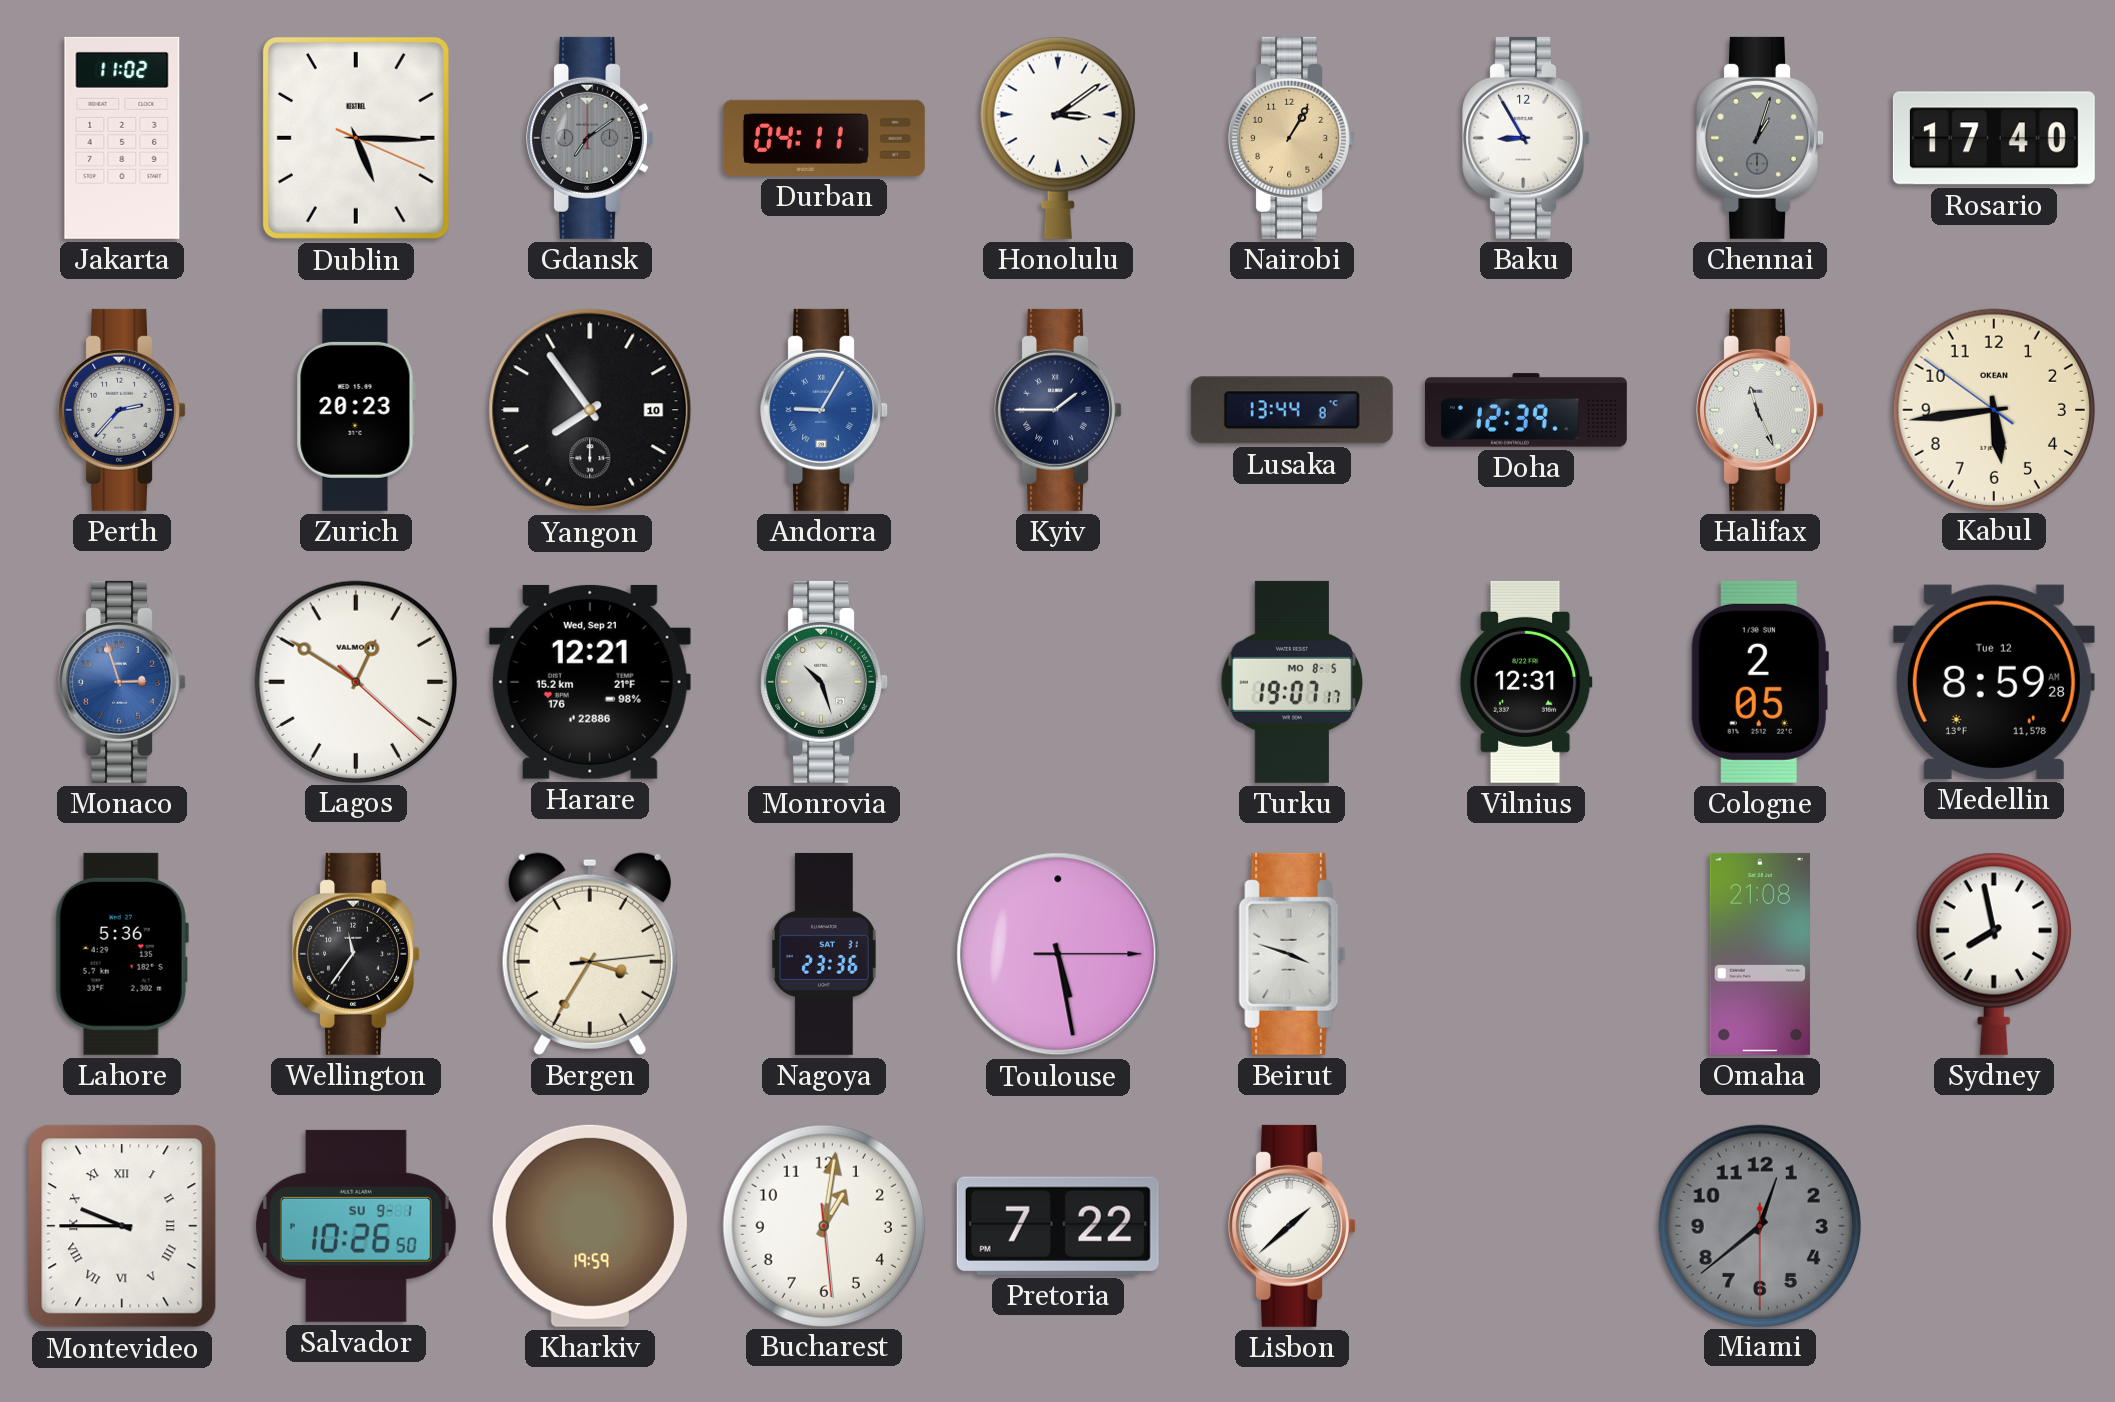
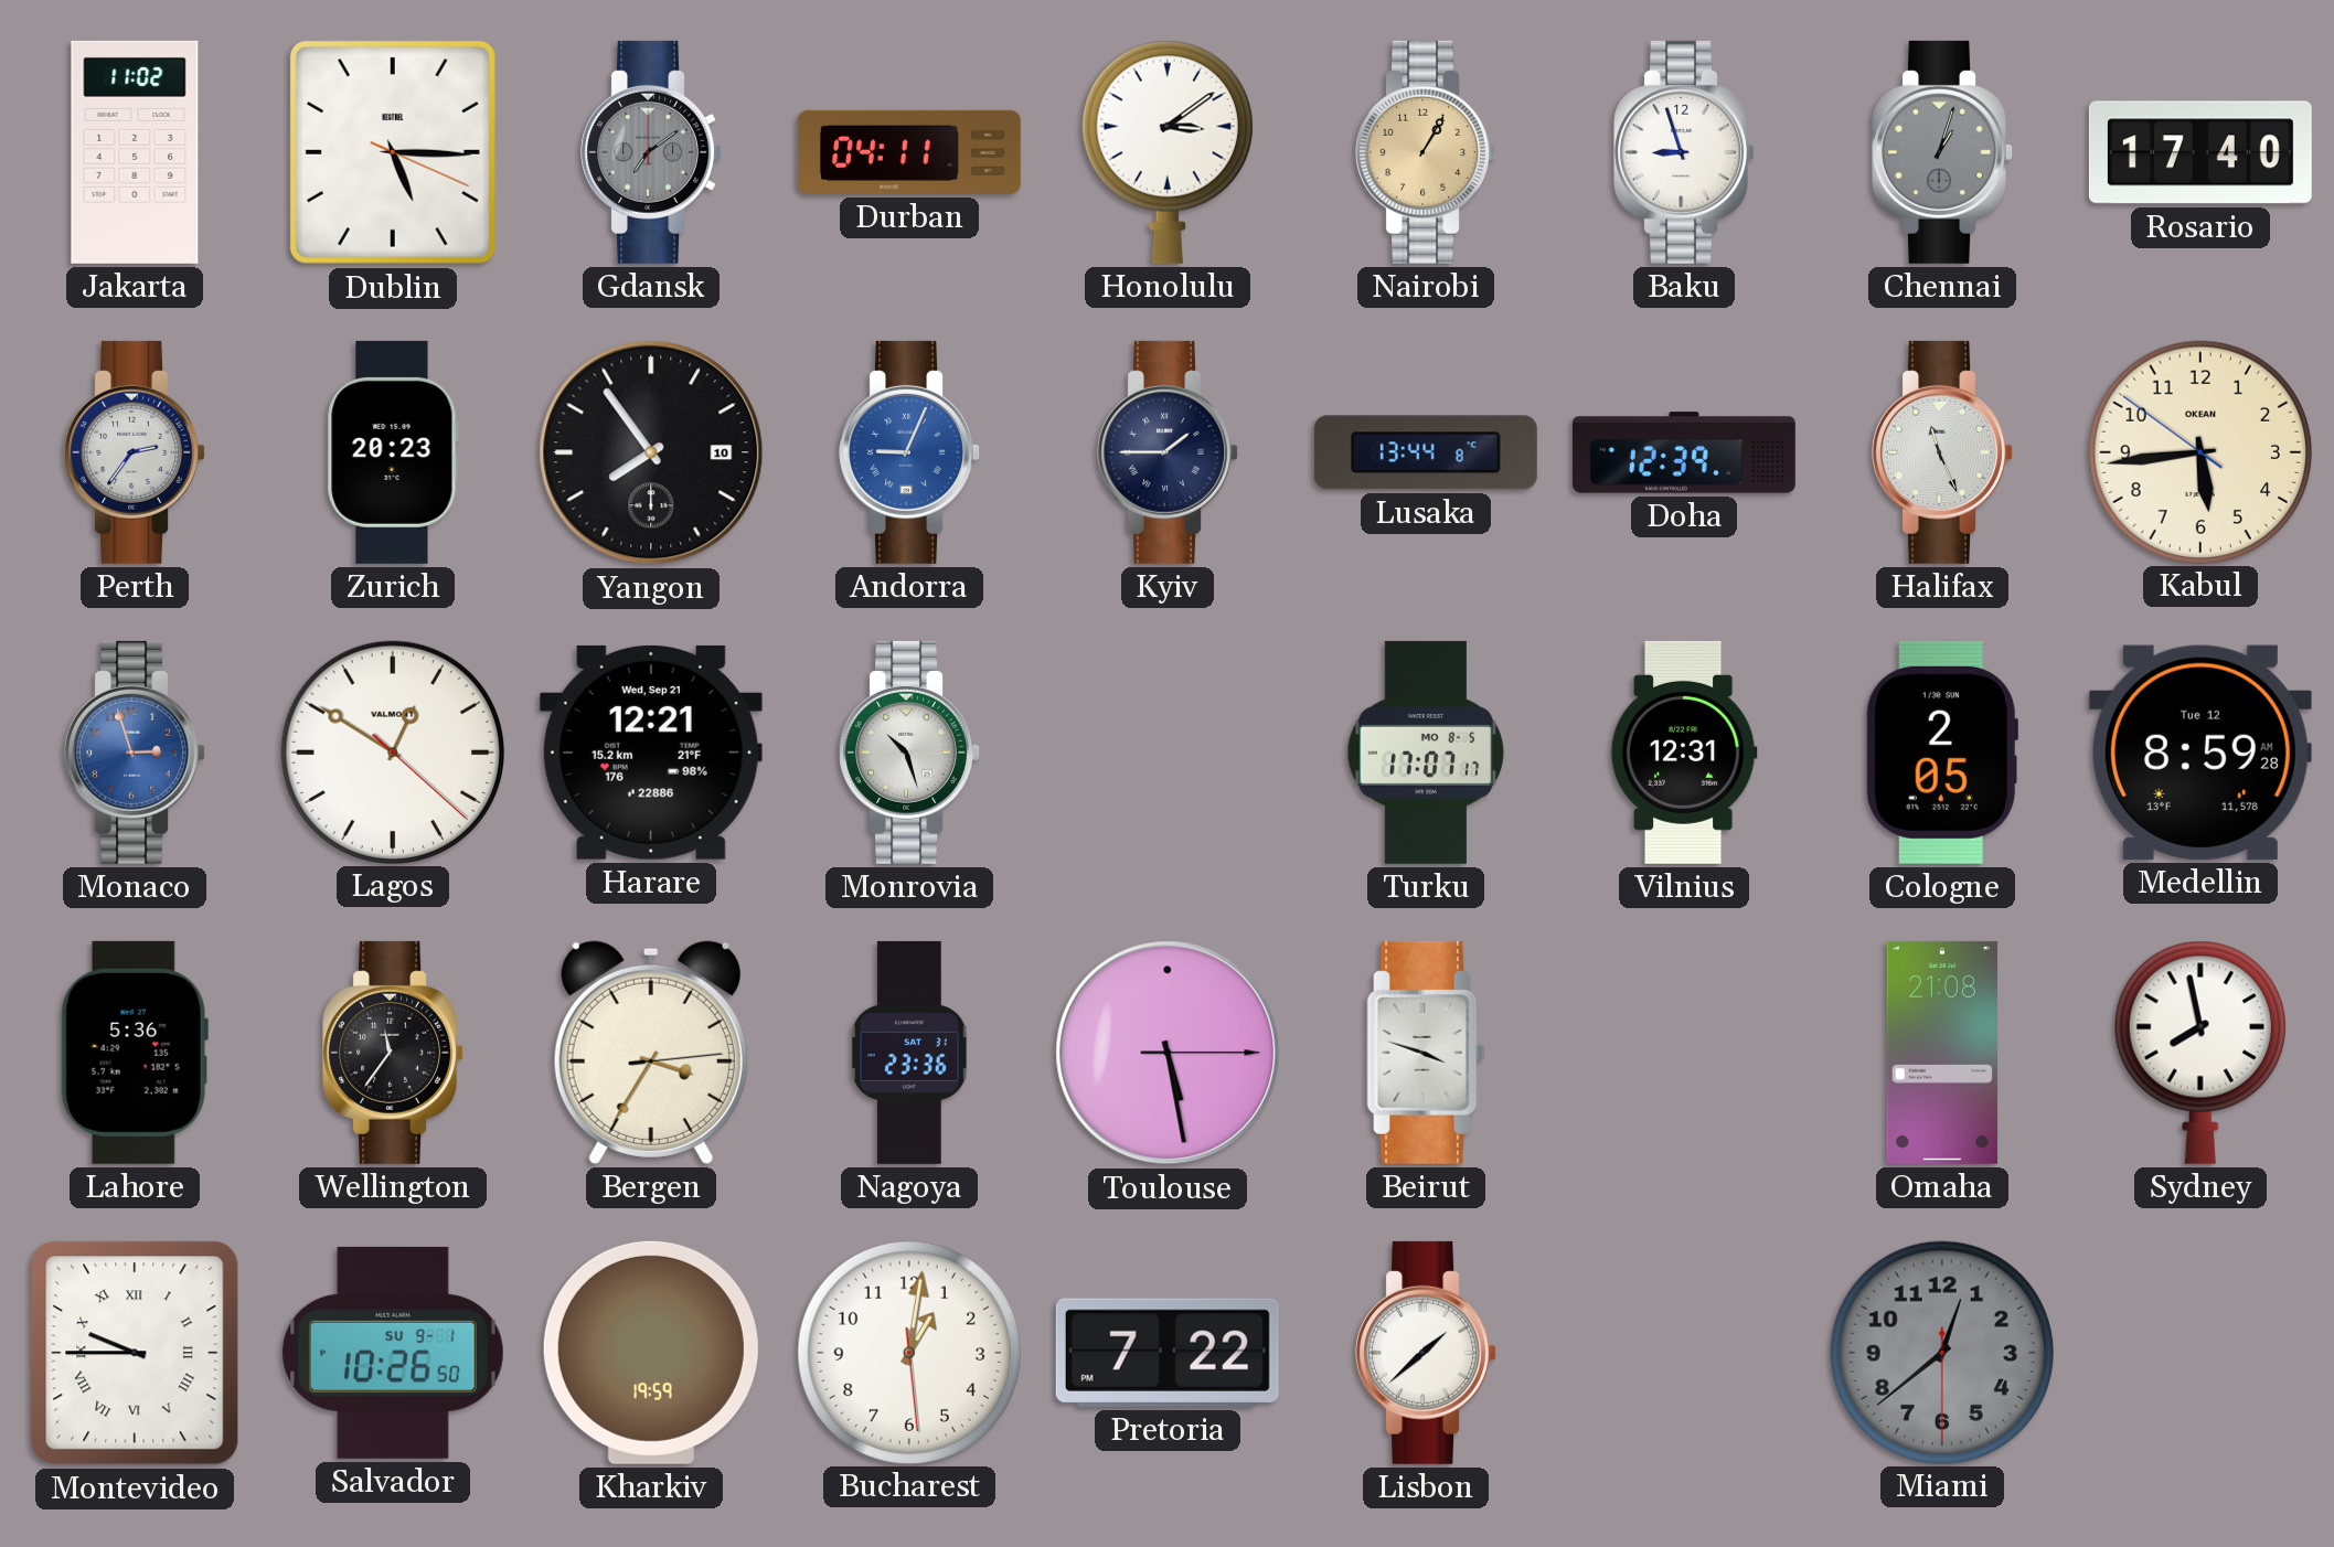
Baku: 8:55 -> 8:57
Perth: 2:37 -> 2:36
Andorra: 9:05 -> 9:04
Turku: 19:07 -> 17:07
